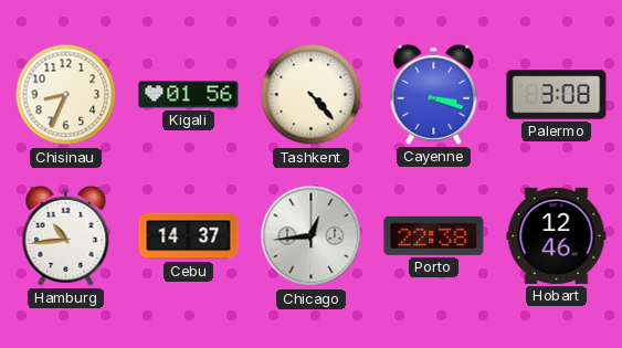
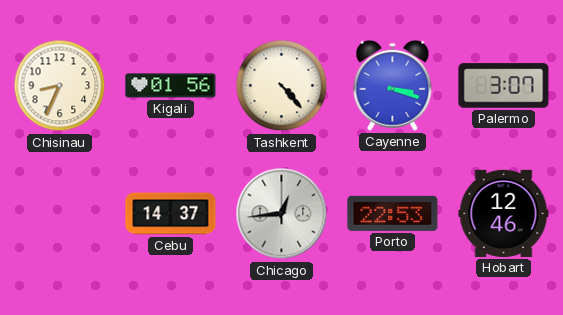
Palermo: 3:08 -> 3:07
Hamburg: 10:44 -> none
Porto: 22:38 -> 22:53
